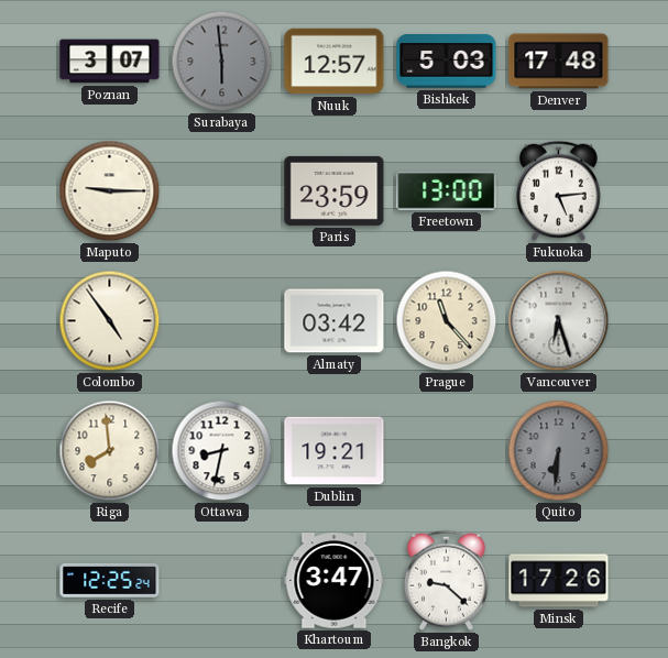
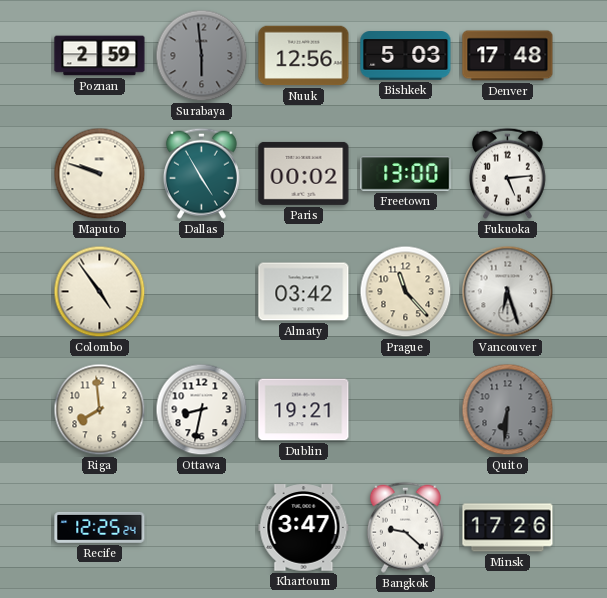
Poznan: 3:07 -> 2:59
Nuuk: 12:57 -> 12:56
Maputo: 9:15 -> 9:48
Dallas: none -> 4:55
Paris: 23:59 -> 00:02
